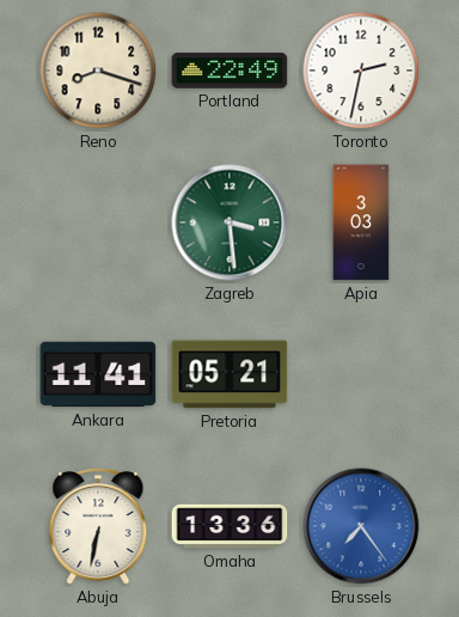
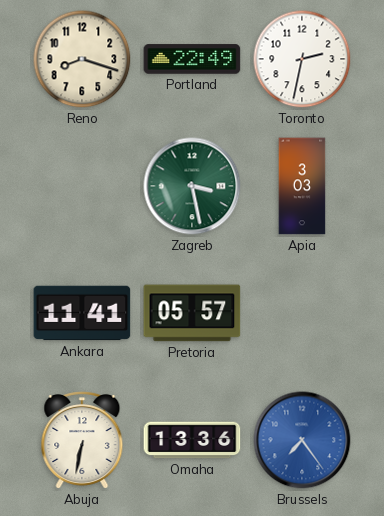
Zagreb: 3:29 -> 3:28
Pretoria: 05:21 -> 05:57
